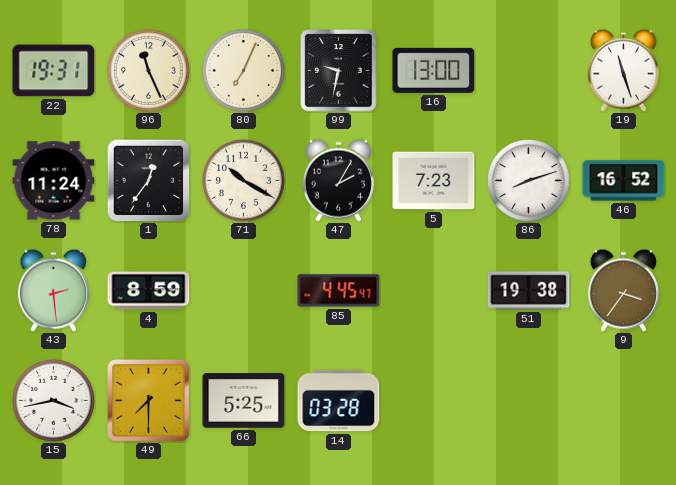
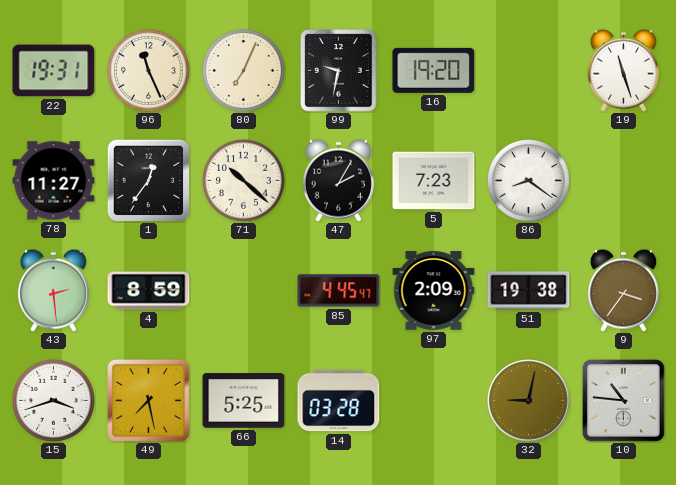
16: 13:00 -> 19:20
78: 11:24 -> 11:27
71: 10:20 -> 10:22
86: 8:12 -> 8:21
46: 16:52 -> none
97: none -> 2:09
15: 3:43 -> 3:42
49: 7:30 -> 7:28
32: none -> 9:02
10: none -> 10:46
